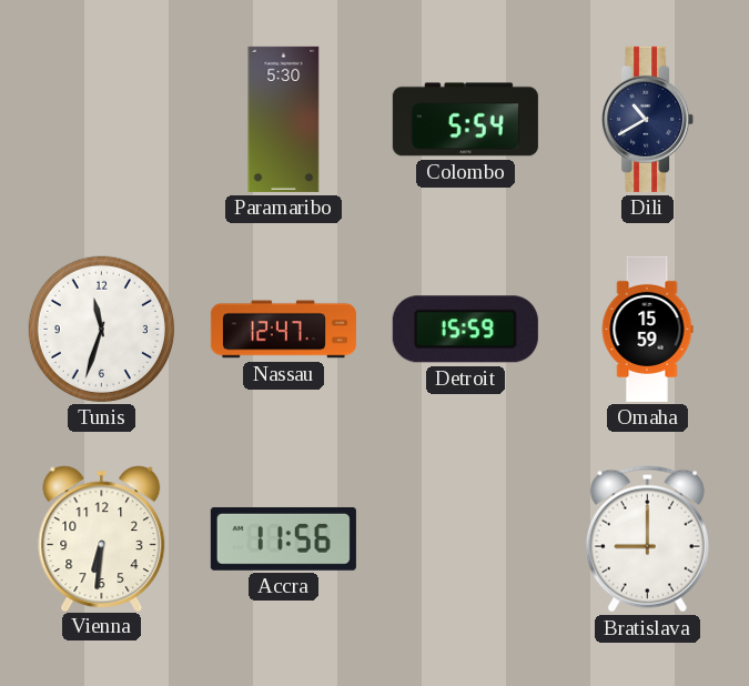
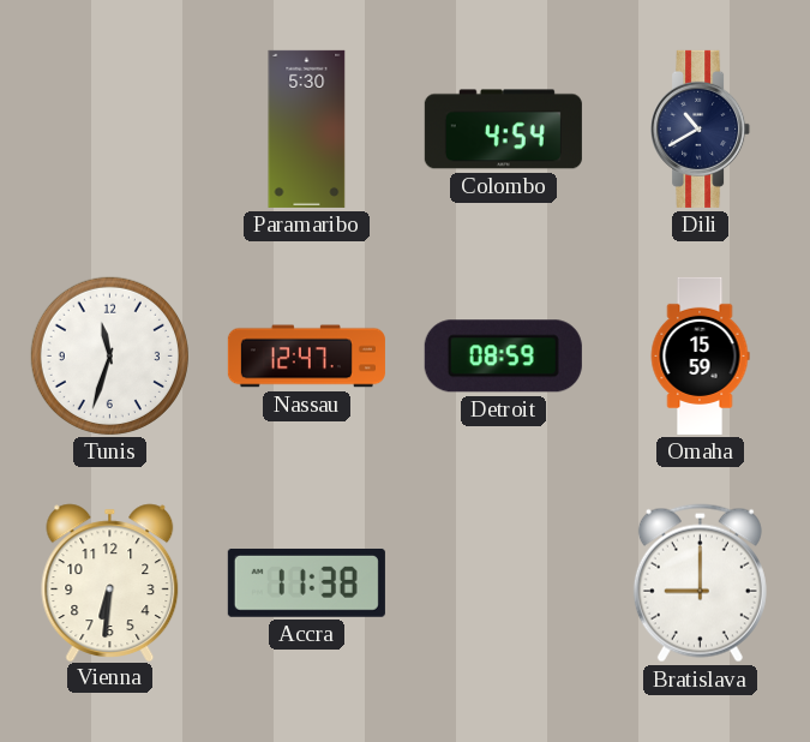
Colombo: 5:54 -> 4:54
Detroit: 15:59 -> 08:59
Accra: 11:56 -> 11:38
